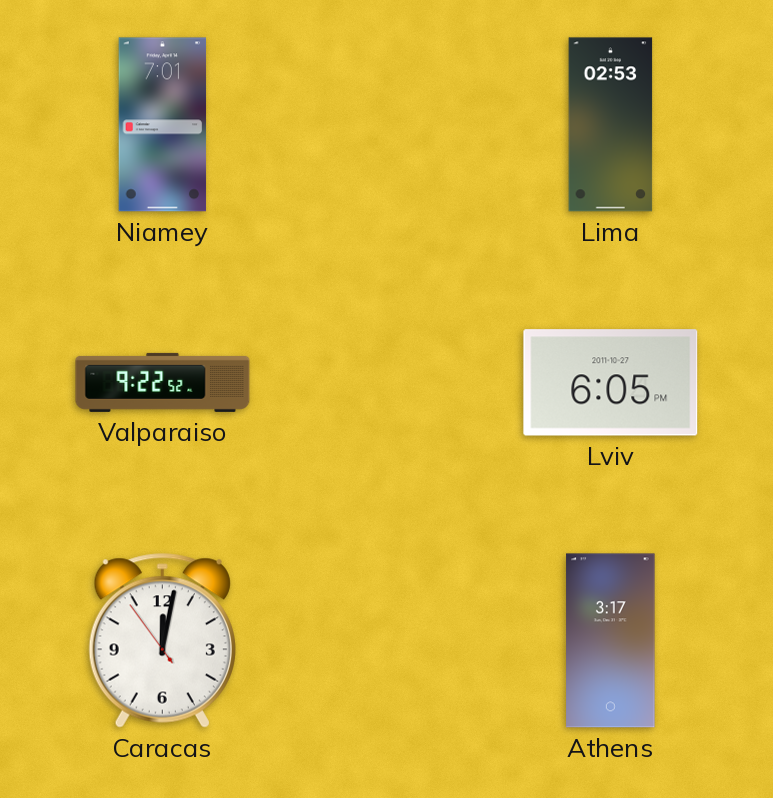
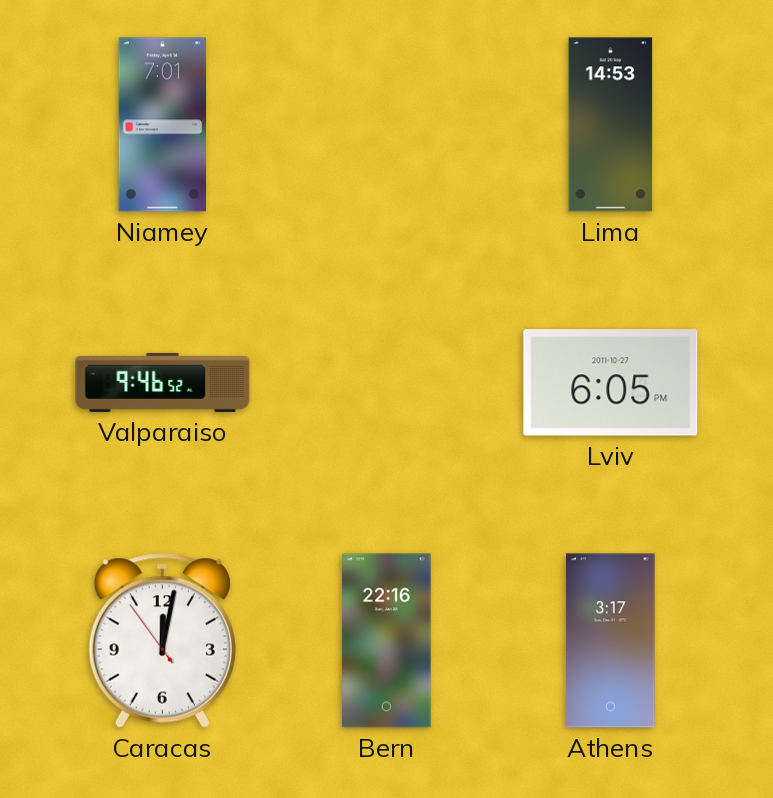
Lima: 02:53 -> 14:53
Valparaiso: 9:22 -> 9:46
Bern: none -> 22:16
